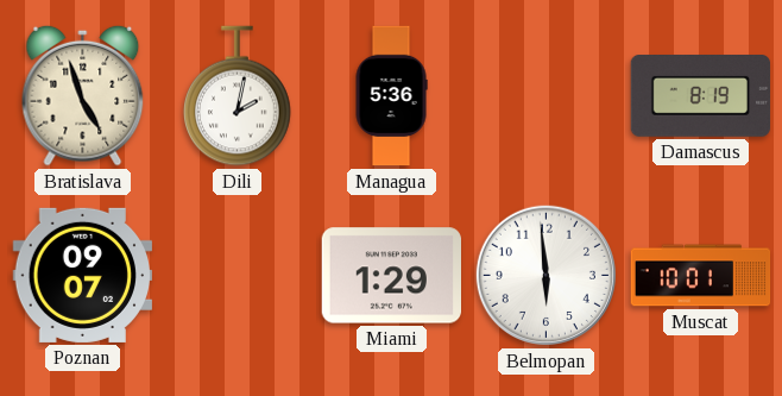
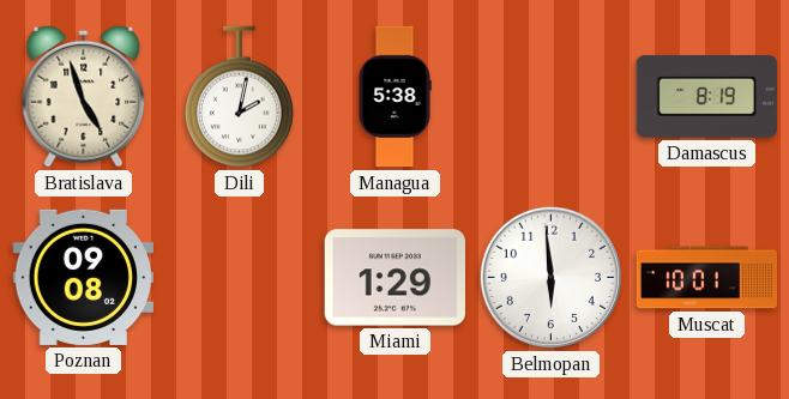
Managua: 5:36 -> 5:38
Poznan: 09:07 -> 09:08
